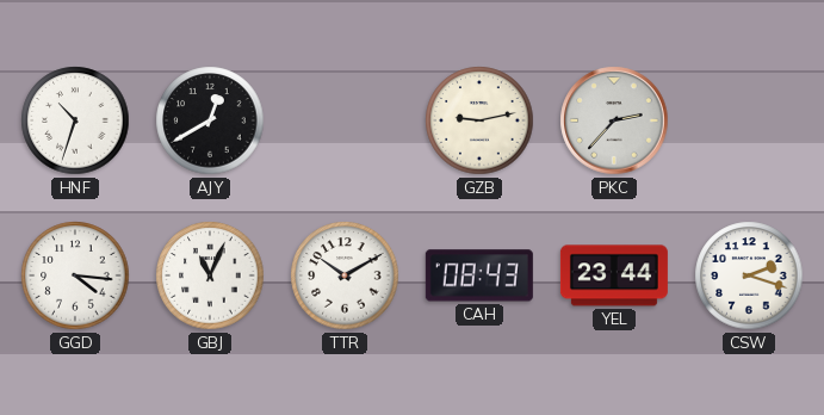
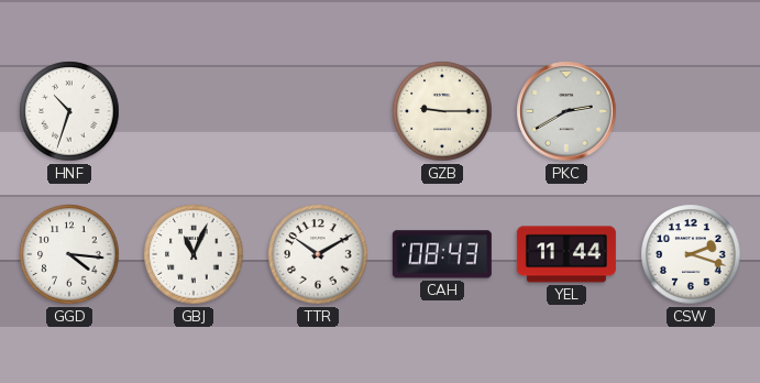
AJY: 12:40 -> none
GZB: 9:13 -> 9:15
PKC: 2:37 -> 2:40
YEL: 23:44 -> 11:44
